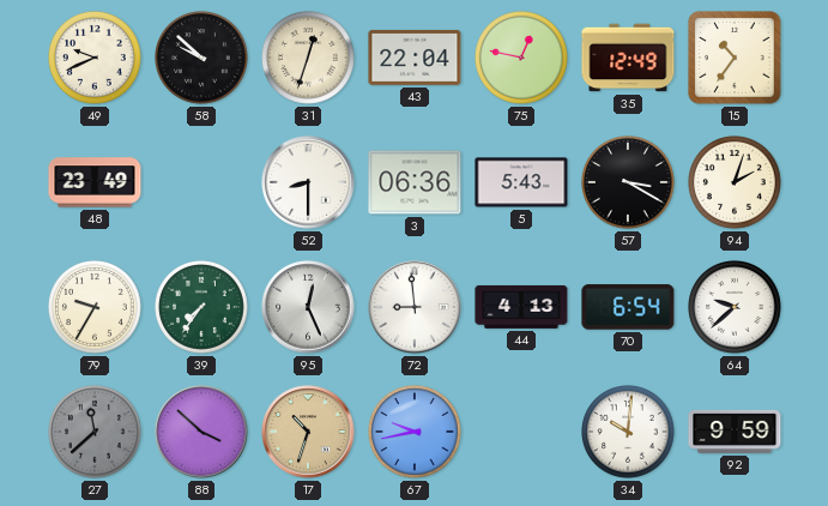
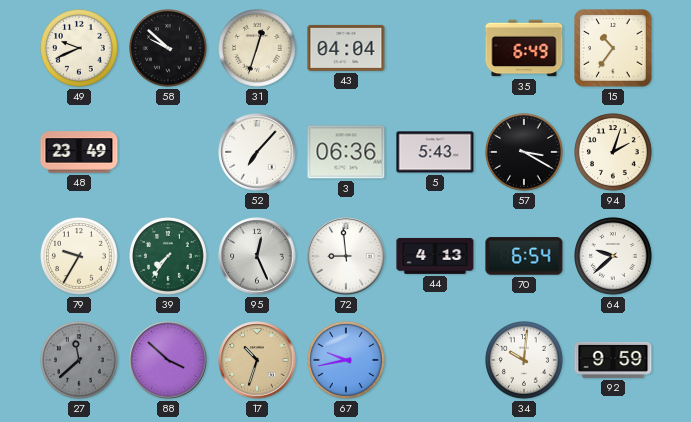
43: 22:04 -> 04:04
75: 12:47 -> none
35: 12:49 -> 6:49
52: 8:30 -> 7:07
